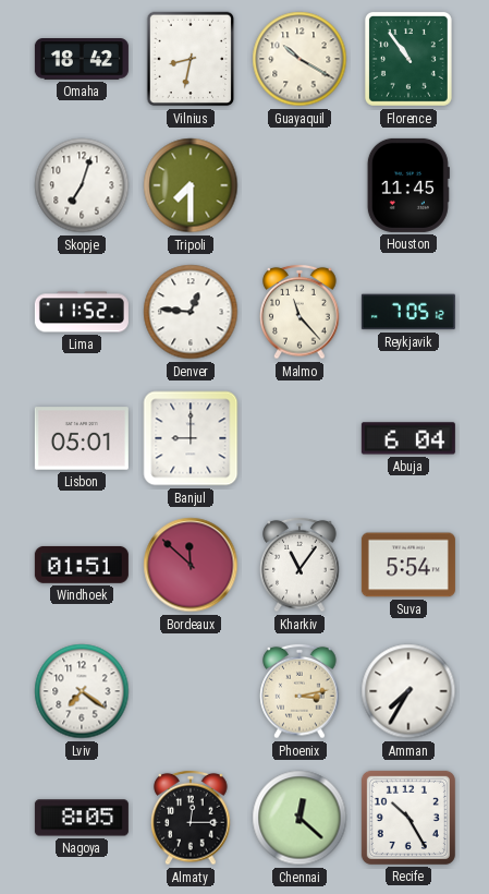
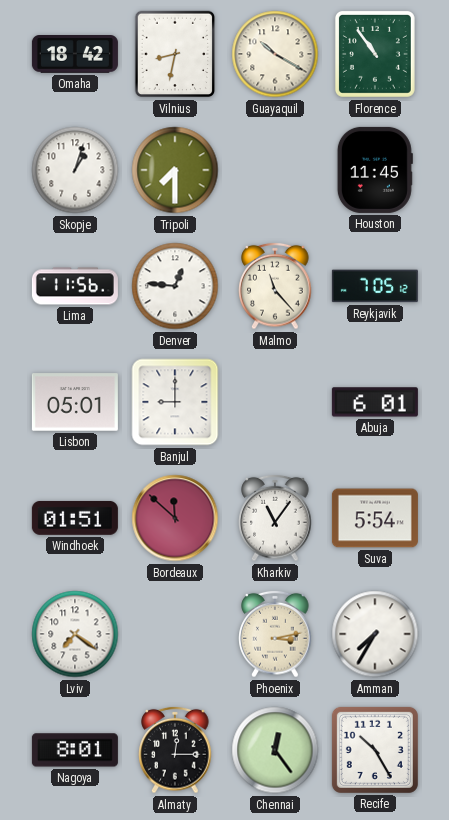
Skopje: 7:03 -> 1:03
Lima: 11:52 -> 11:56
Abuja: 6:04 -> 6:01
Nagoya: 8:05 -> 8:01
Chennai: 12:22 -> 12:24
